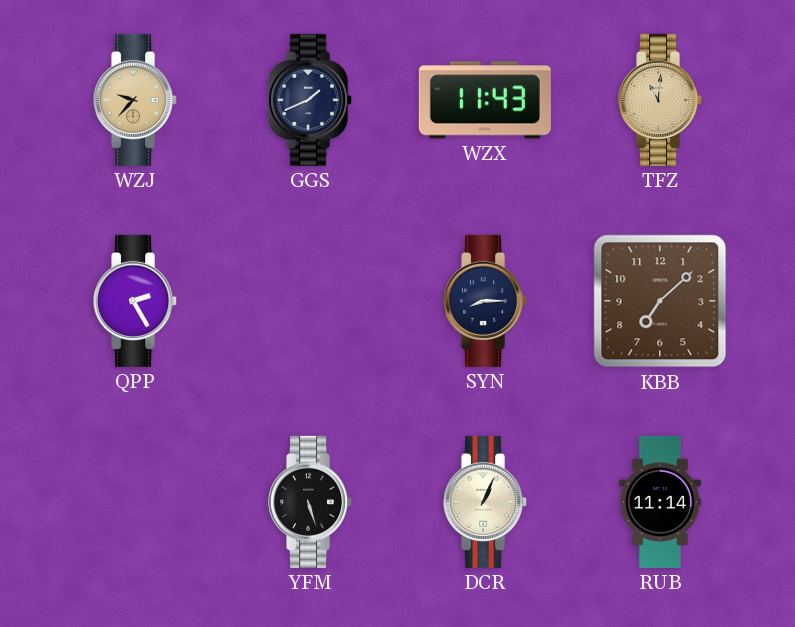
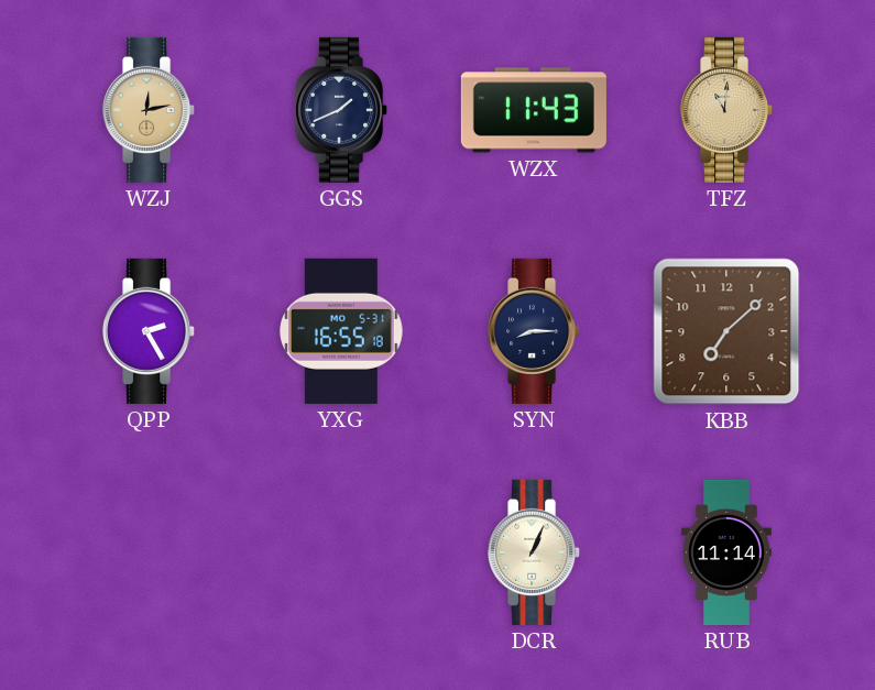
WZJ: 9:37 -> 12:13
YXG: none -> 16:55
YFM: 5:27 -> none
